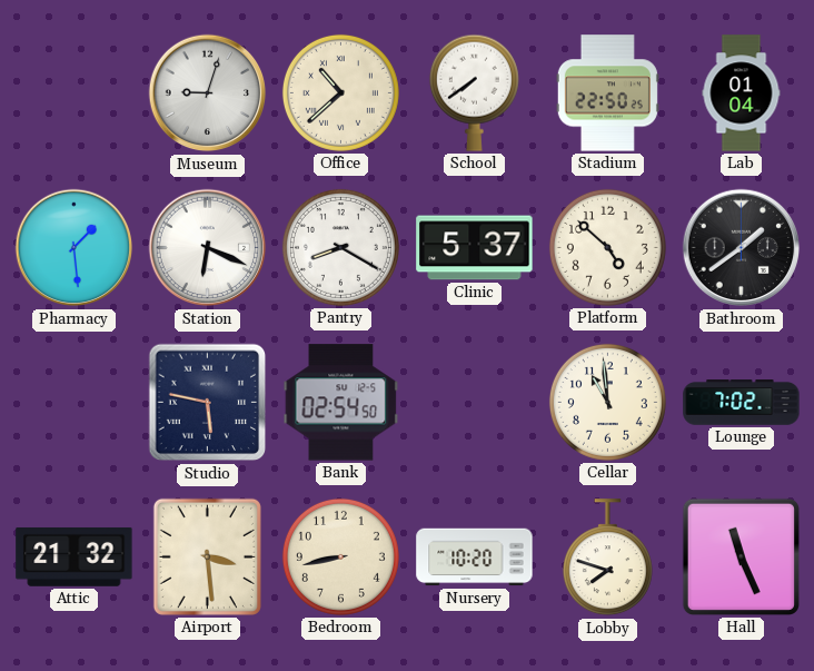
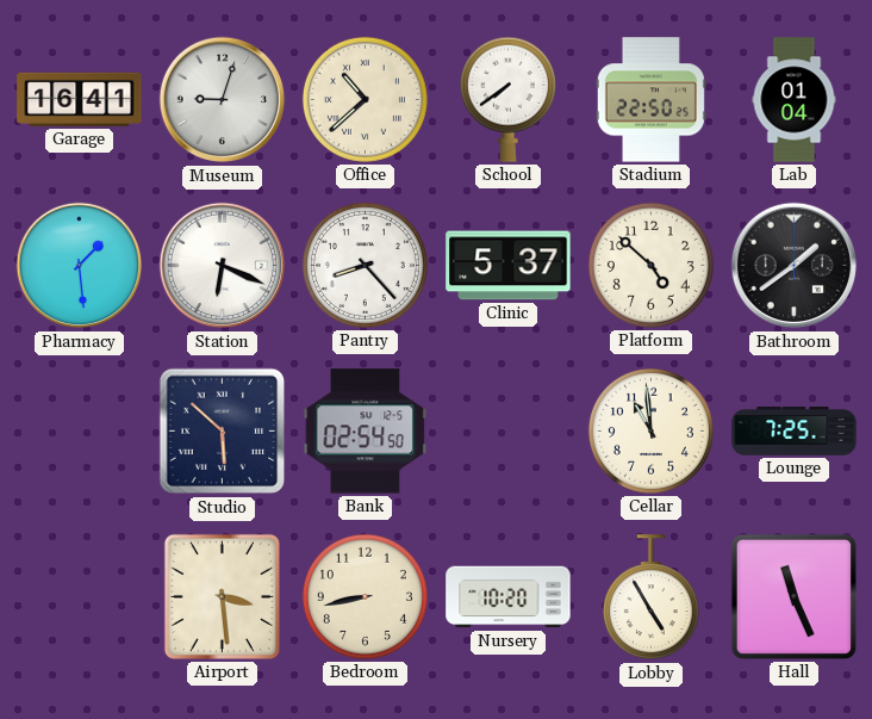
Garage: none -> 16:41
Pantry: 8:20 -> 8:23
Studio: 5:47 -> 5:52
Lounge: 7:02 -> 7:25
Attic: 21:32 -> none
Lobby: 7:48 -> 4:55
